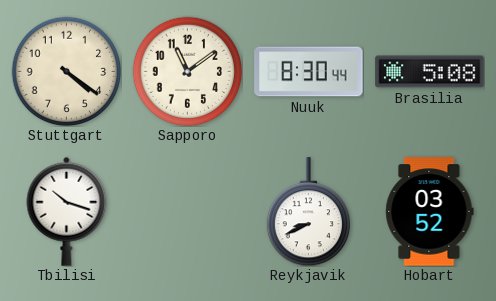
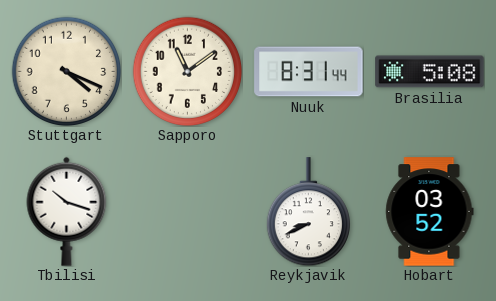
Stuttgart: 4:21 -> 4:19
Nuuk: 8:30 -> 8:31
